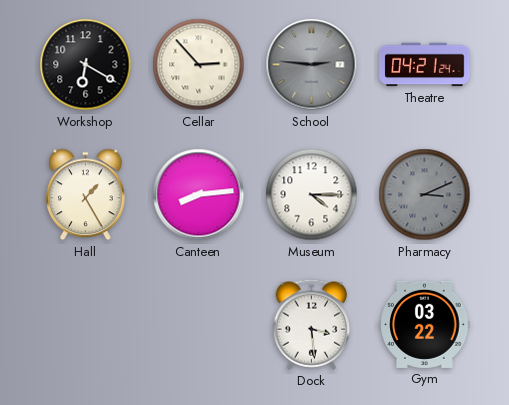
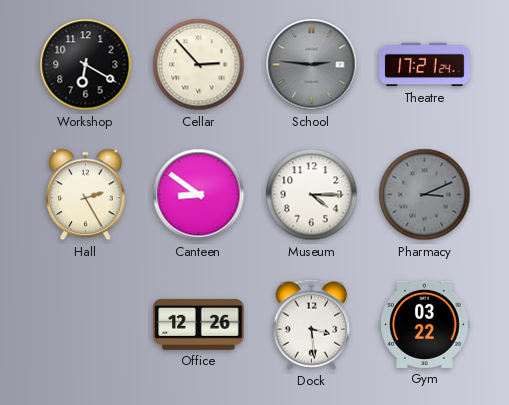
Theatre: 04:21 -> 17:21
Hall: 1:25 -> 2:25
Canteen: 8:14 -> 8:51
Office: none -> 12:26
